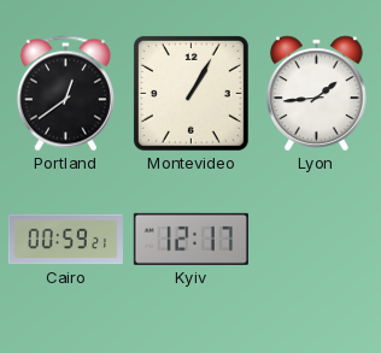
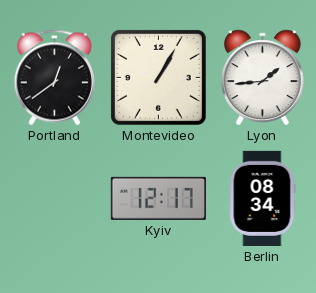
Cairo: 00:59 -> none
Berlin: none -> 08:34
